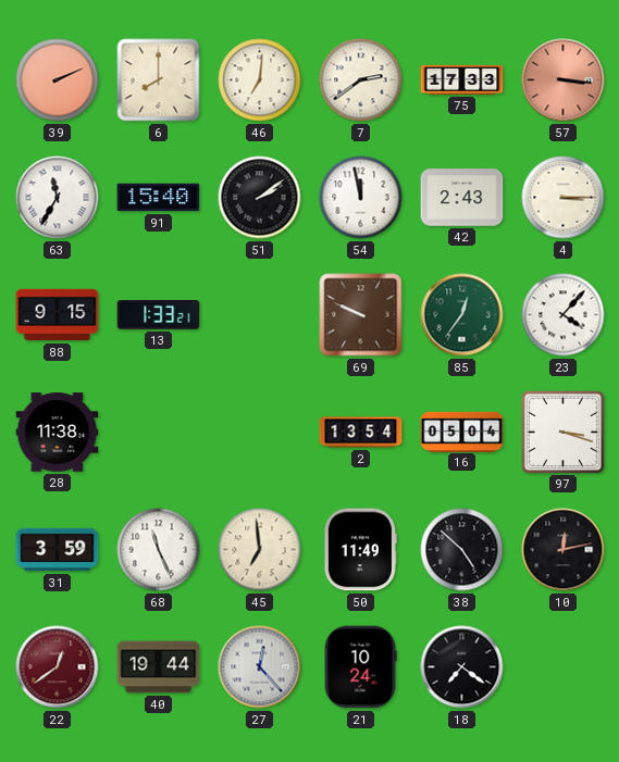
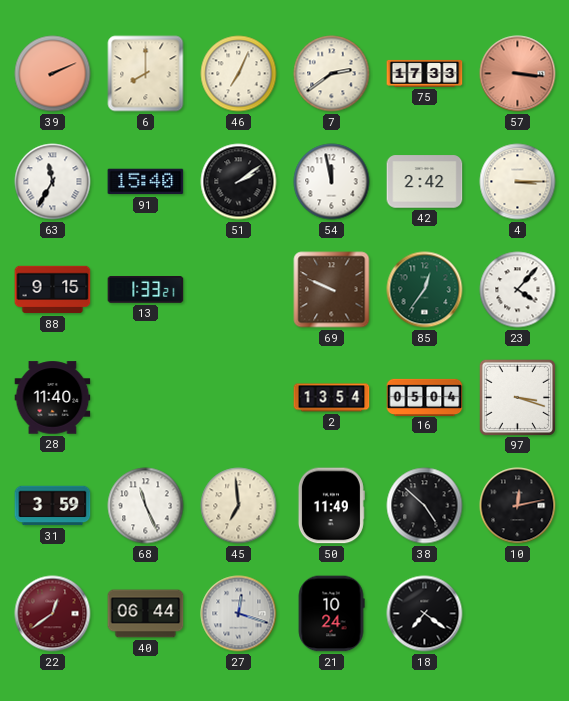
46: 7:01 -> 7:04
42: 2:43 -> 2:42
28: 11:38 -> 11:40
40: 19:44 -> 06:44
27: 12:23 -> 12:18
